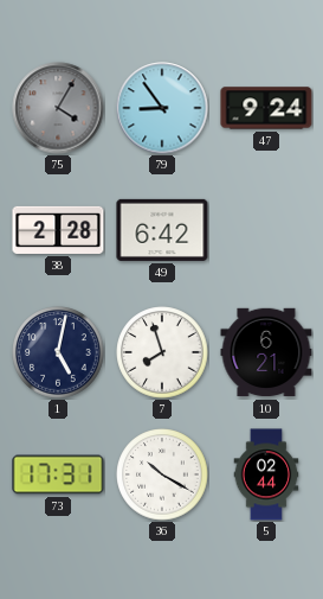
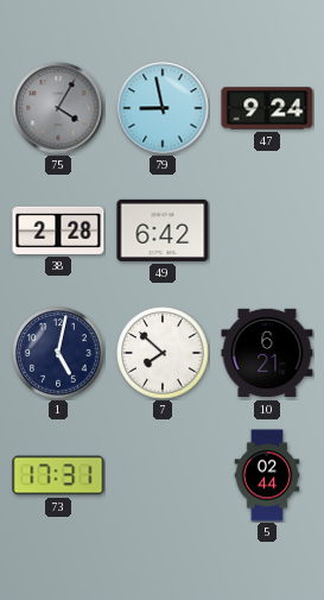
79: 8:54 -> 8:58
7: 7:57 -> 7:52
36: 10:20 -> none
